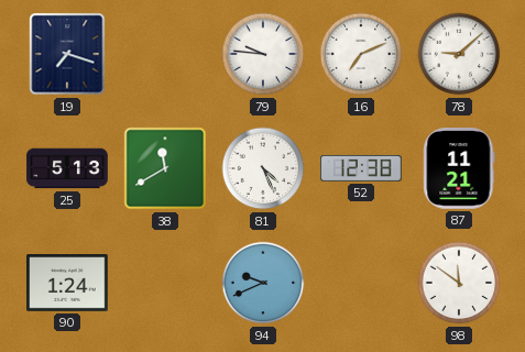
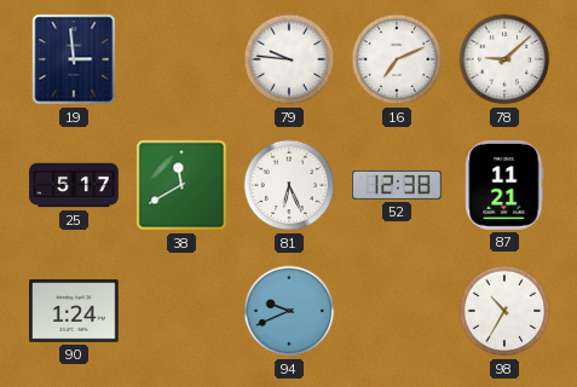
19: 7:18 -> 2:59
25: 5:13 -> 5:17
81: 4:26 -> 6:26
98: 11:51 -> 10:35
